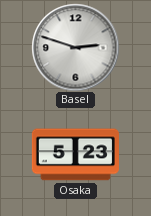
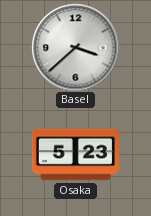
Basel: 2:48 -> 3:38
